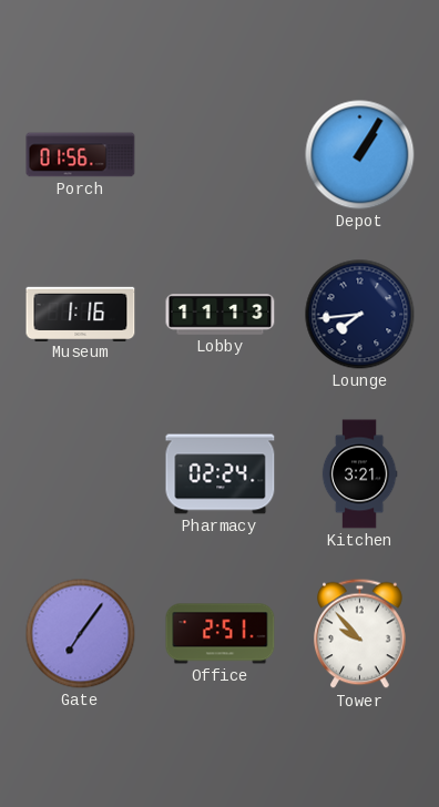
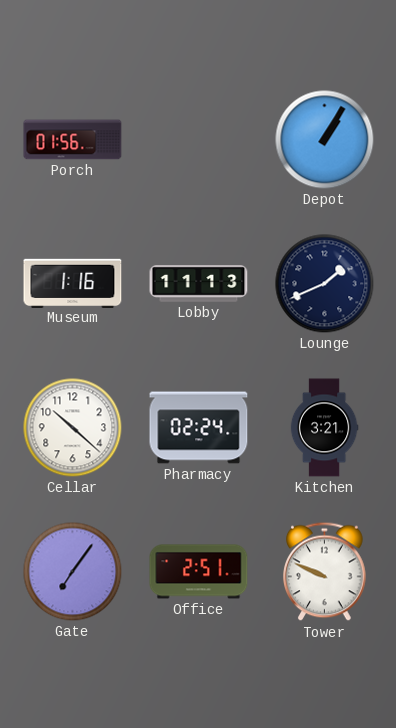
Lounge: 7:44 -> 1:41
Cellar: none -> 10:22
Tower: 9:53 -> 9:49
